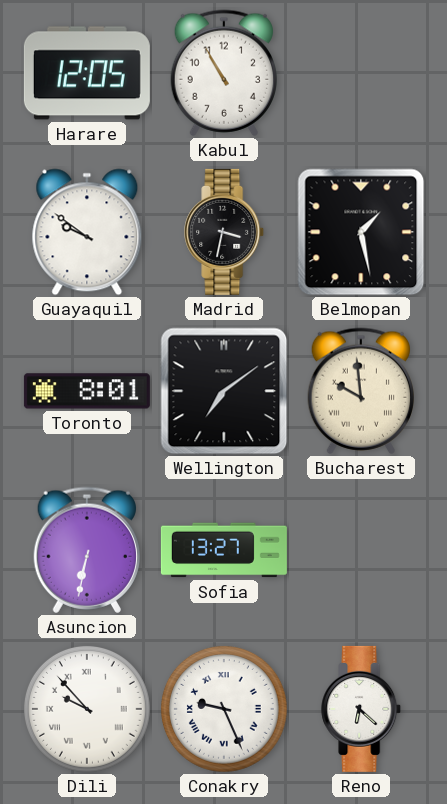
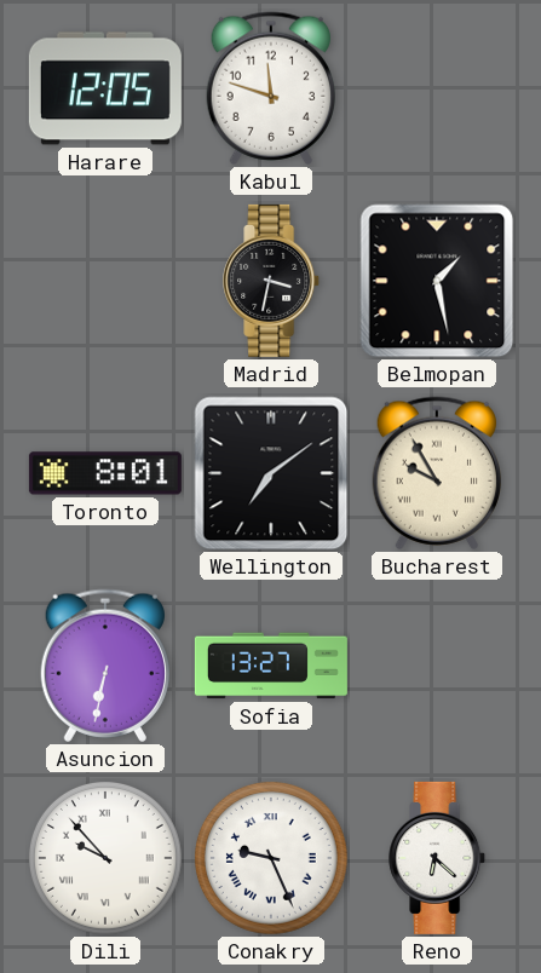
Kabul: 10:55 -> 11:48
Guayaquil: 9:51 -> none
Bucharest: 9:59 -> 9:55
